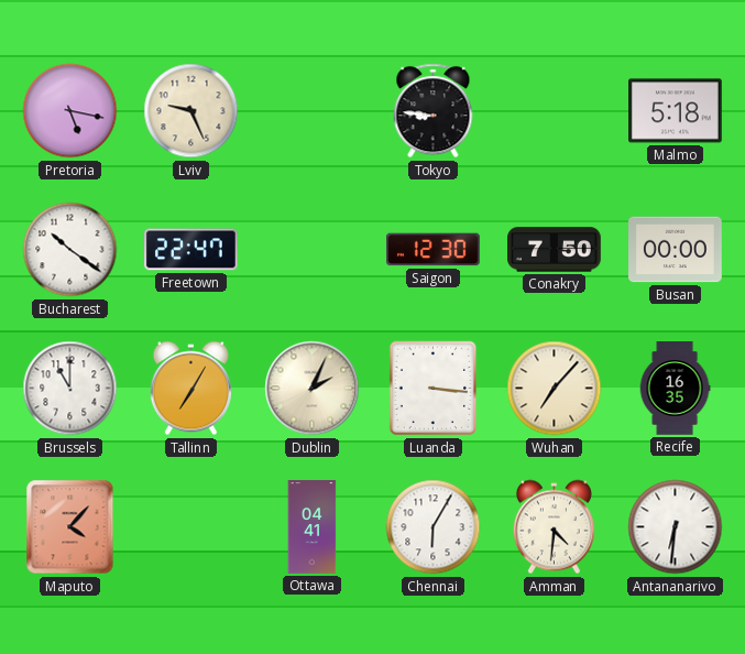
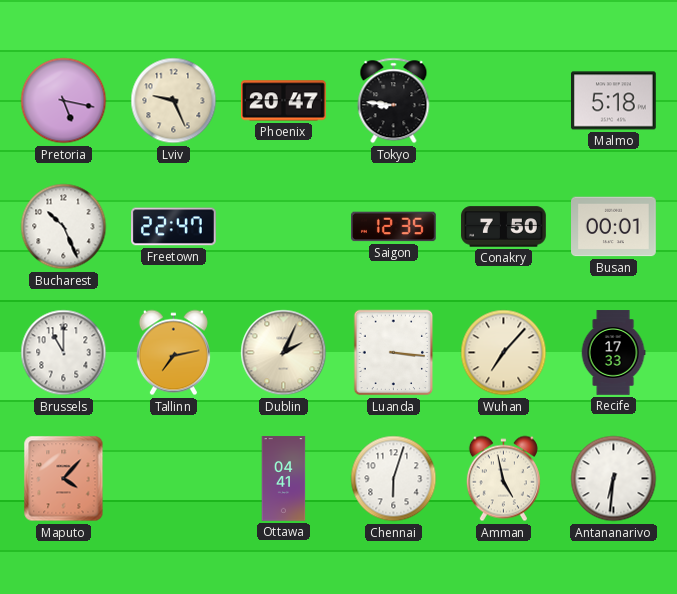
Phoenix: none -> 20:47
Bucharest: 10:21 -> 10:26
Saigon: 12:30 -> 12:35
Busan: 00:00 -> 00:01
Tallinn: 7:05 -> 7:13
Recife: 16:35 -> 17:33
Chennai: 6:05 -> 6:03
Amman: 4:31 -> 4:58
